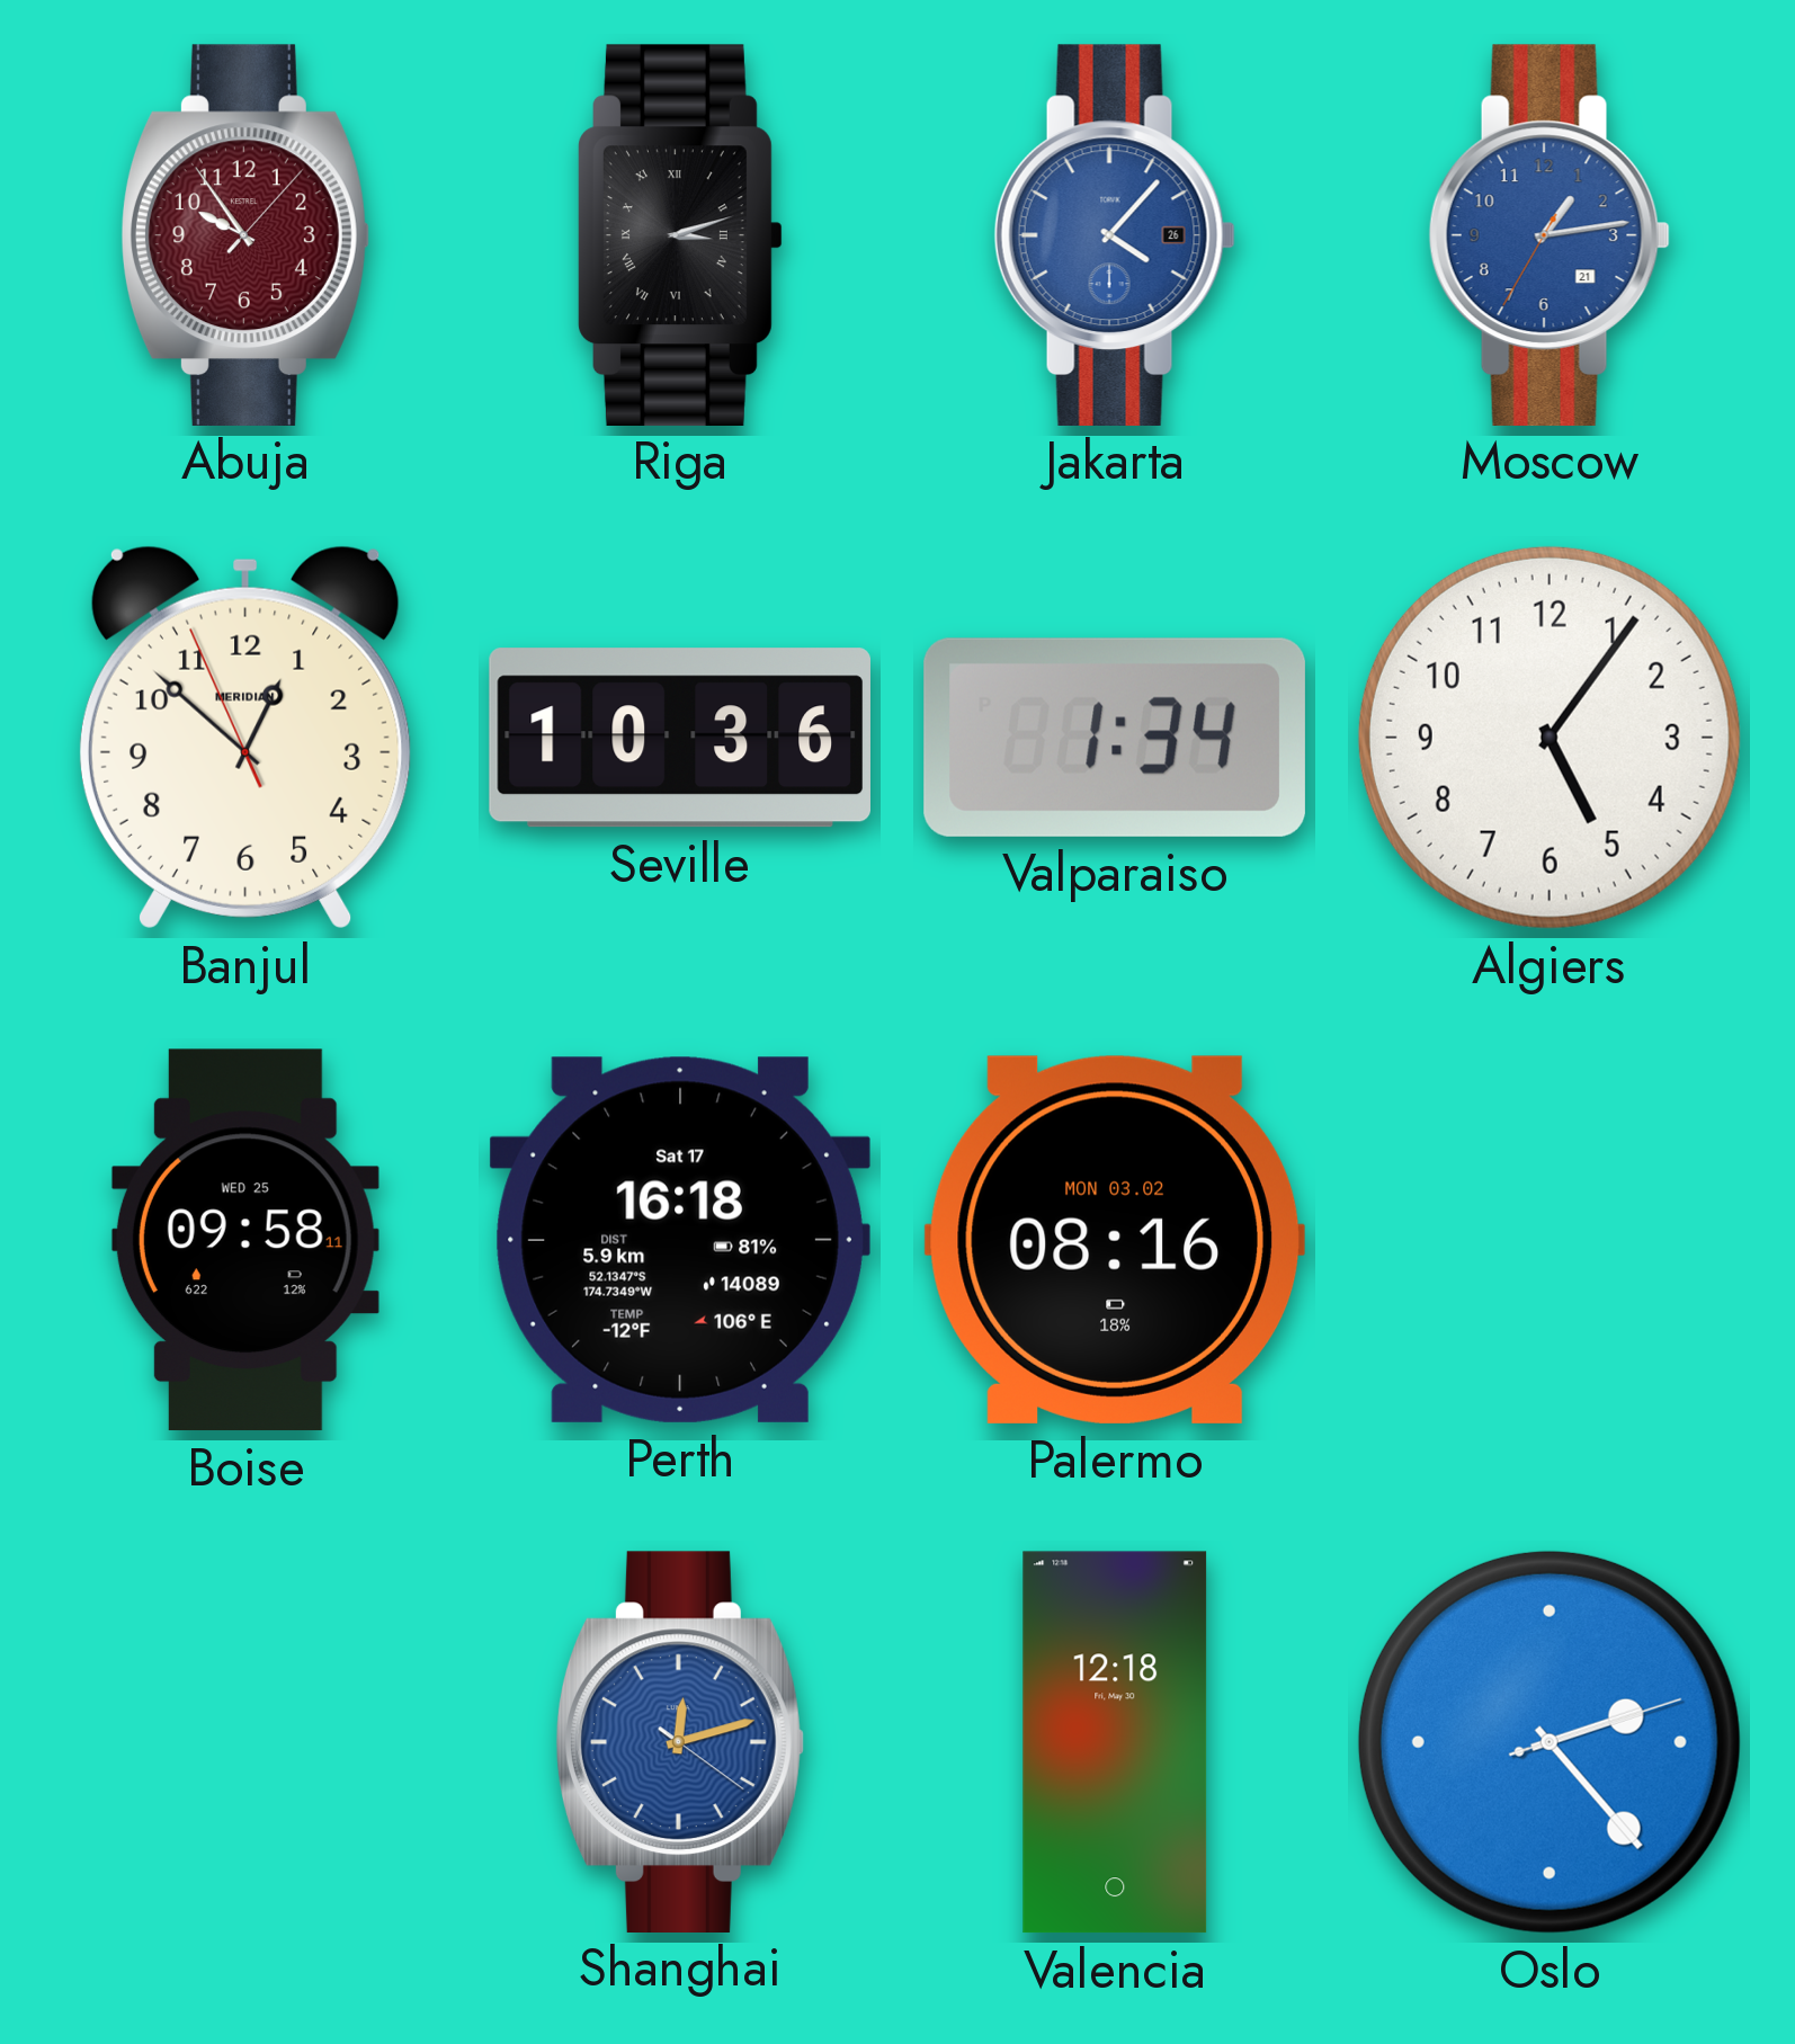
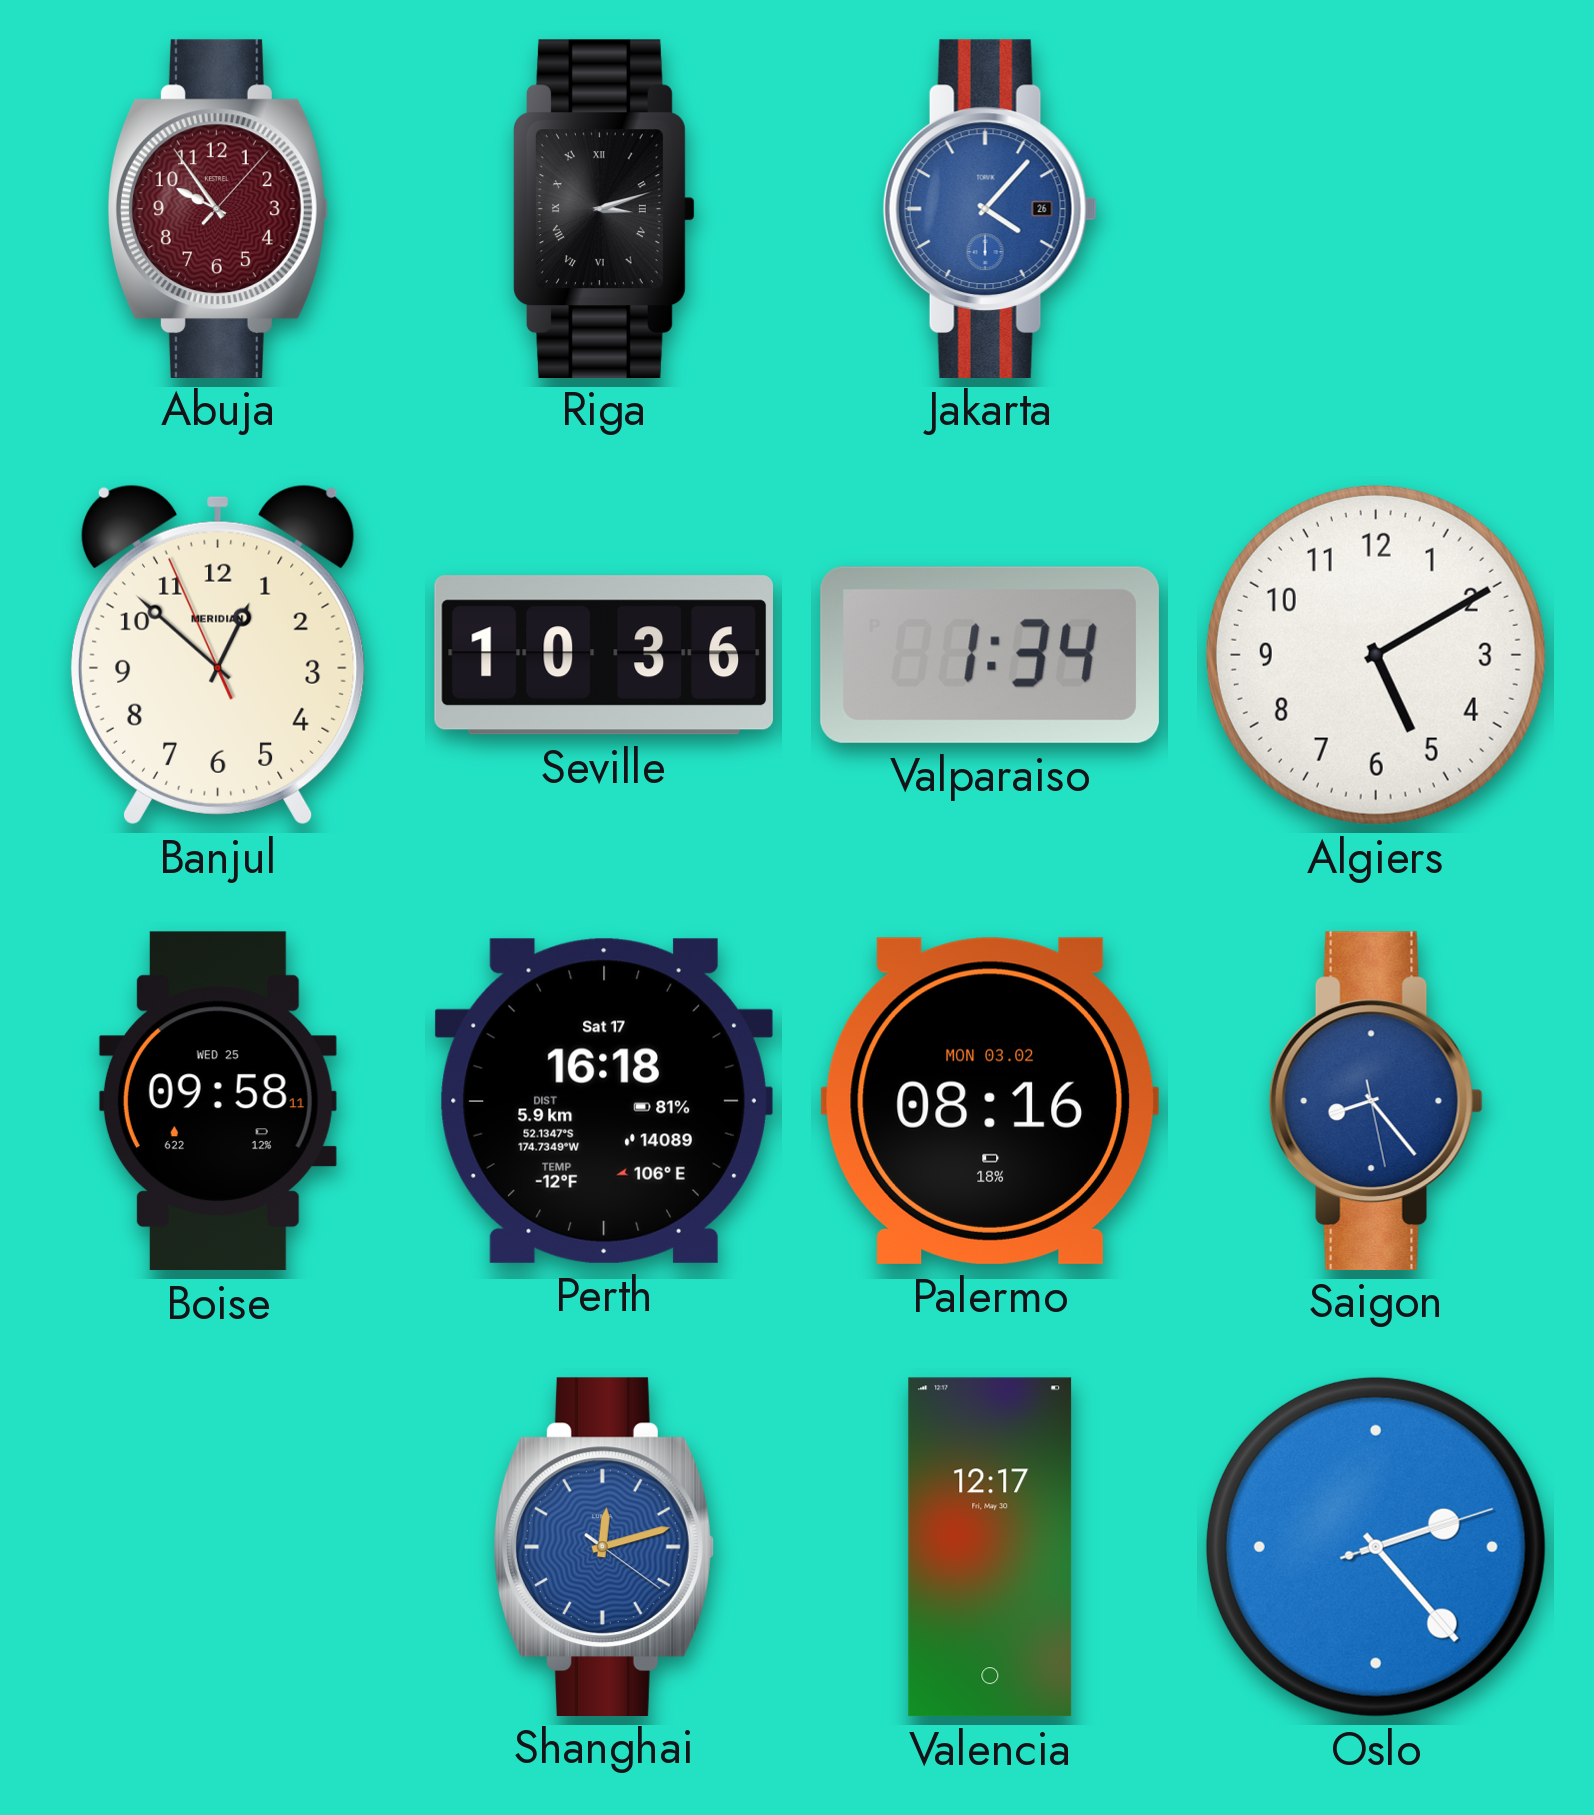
Moscow: 1:13 -> none
Algiers: 5:06 -> 5:10
Saigon: none -> 8:23
Valencia: 12:18 -> 12:17
